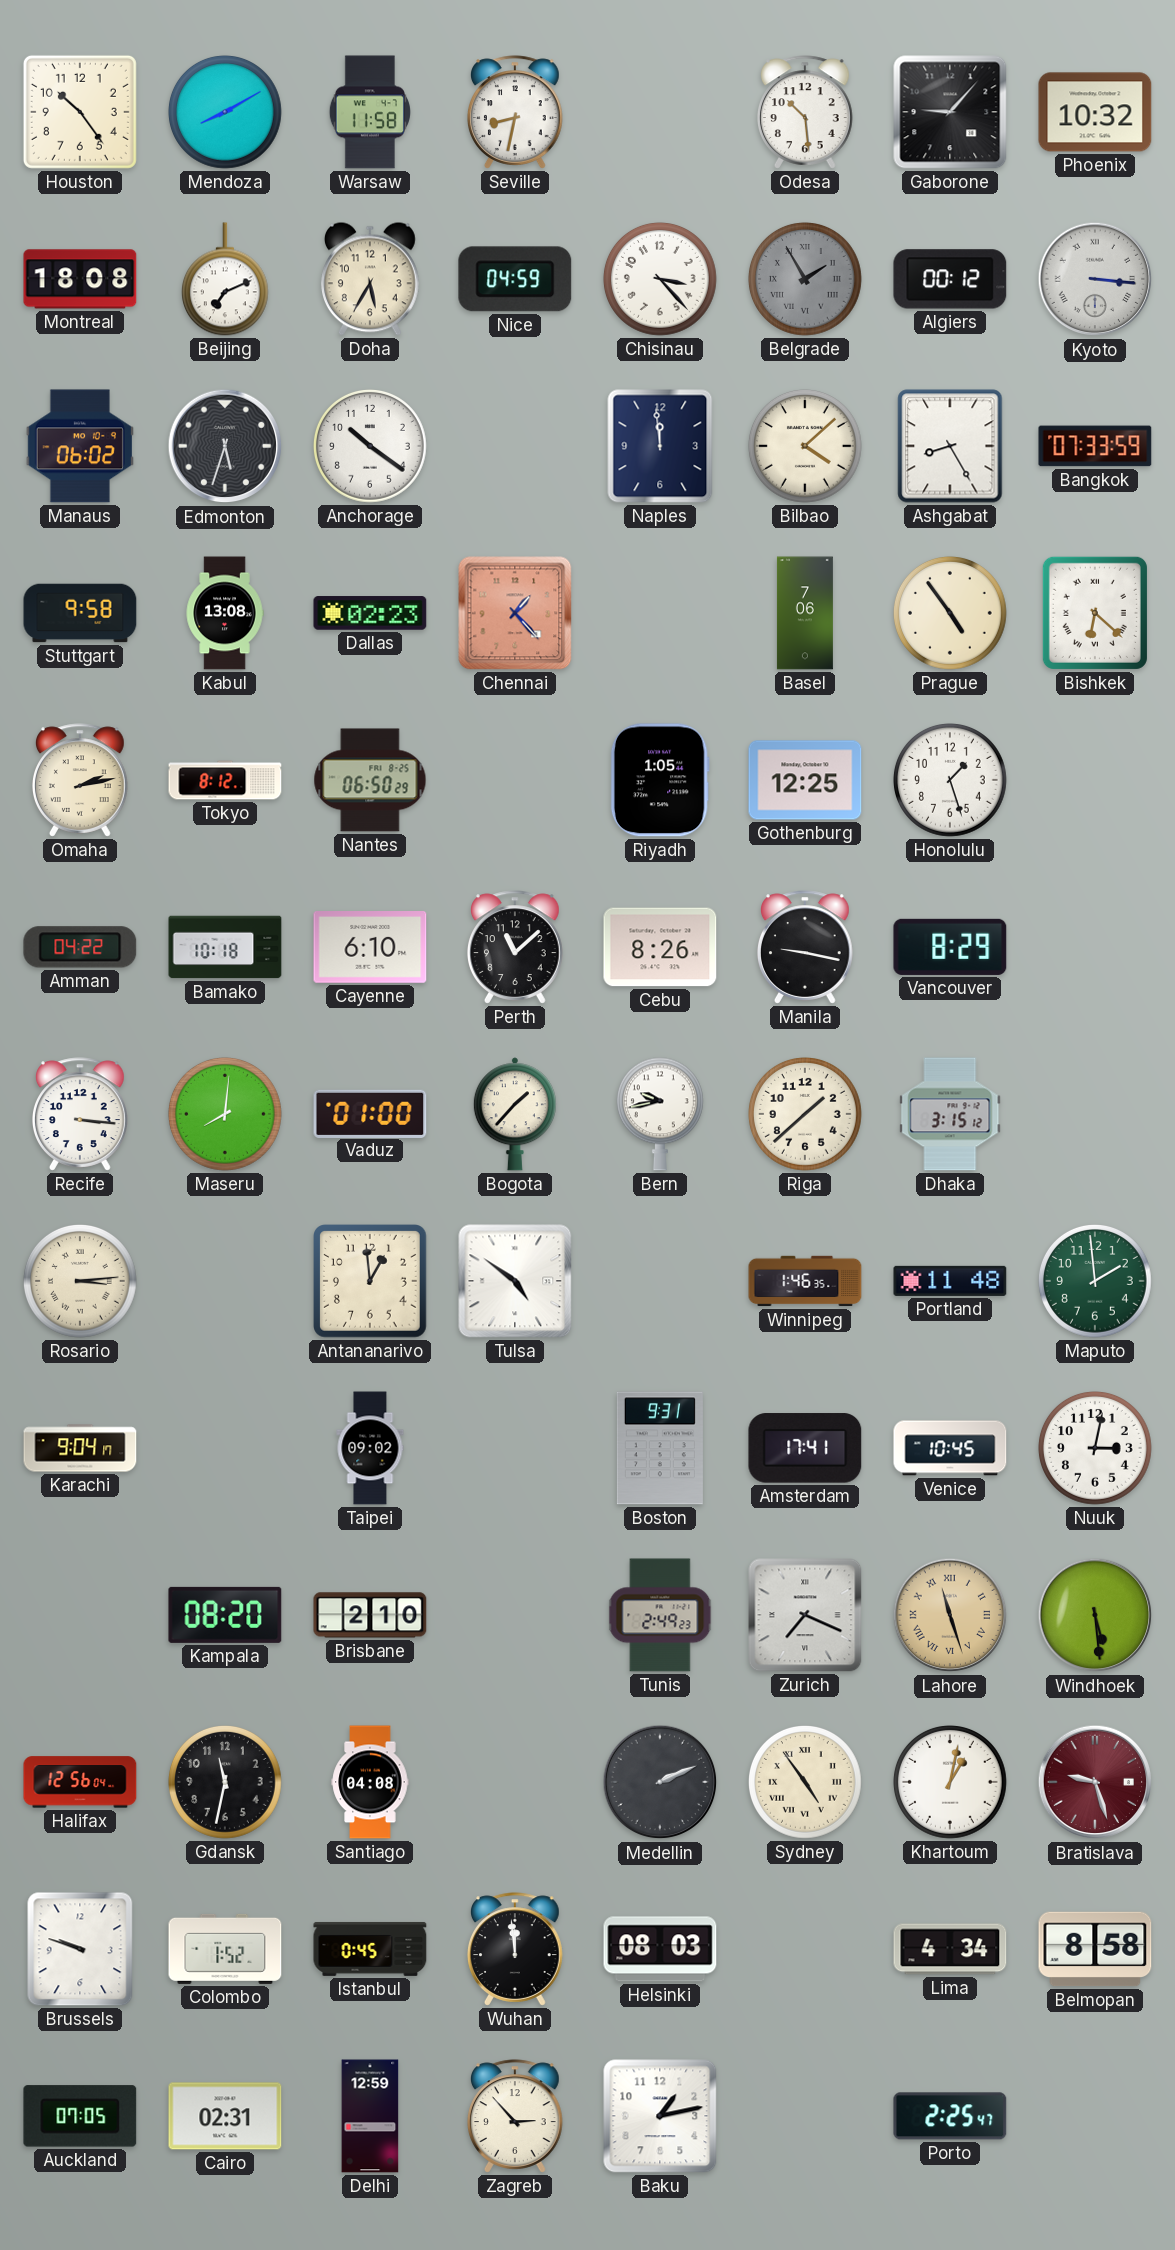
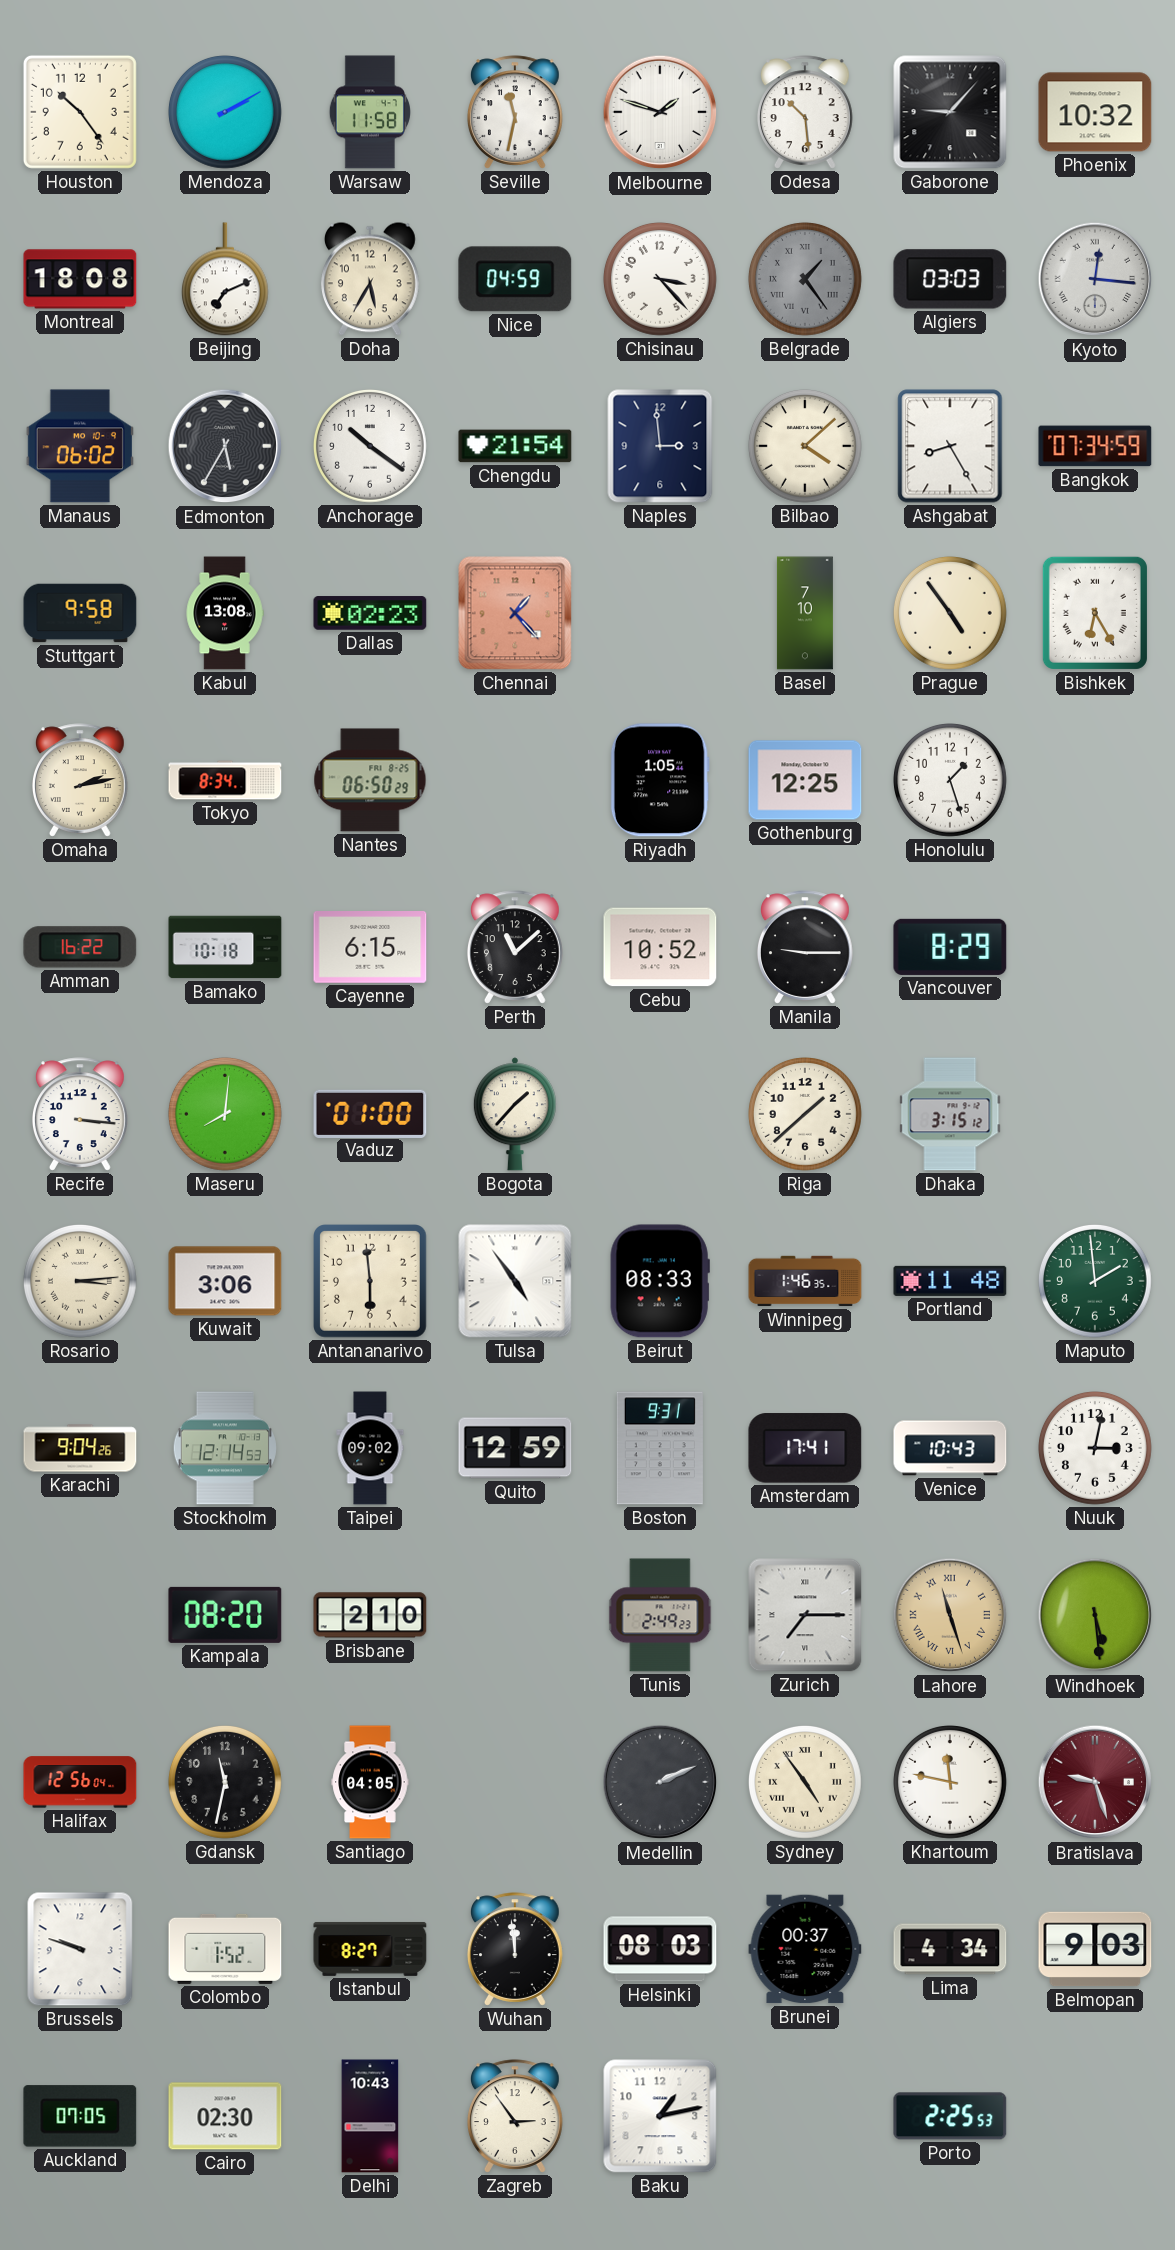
Mendoza: 8:10 -> 2:10
Seville: 8:32 -> 11:32
Melbourne: none -> 1:48
Belgrade: 1:55 -> 1:24
Algiers: 00:12 -> 03:03
Kyoto: 3:16 -> 12:16
Edmonton: 5:33 -> 5:35
Chengdu: none -> 21:54
Naples: 11:59 -> 2:59
Bangkok: 07:33 -> 07:34
Basel: 7:06 -> 7:10
Bishkek: 6:22 -> 6:25
Tokyo: 8:12 -> 8:34
Amman: 04:22 -> 16:22
Cayenne: 6:10 -> 6:15
Cebu: 8:26 -> 10:52
Manila: 9:17 -> 9:15
Bern: 9:43 -> none
Kuwait: none -> 3:06
Antananarivo: 12:59 -> 5:59
Tulsa: 4:51 -> 4:54
Beirut: none -> 08:33
Karachi: 9:04:17 -> 9:04:26
Stockholm: none -> 12:14
Quito: none -> 12:59
Venice: 10:45 -> 10:43
Zurich: 7:19 -> 7:15
Santiago: 04:08 -> 04:05
Khartoum: 1:02 -> 11:47
Istanbul: 0:45 -> 8:27
Brunei: none -> 00:37
Belmopan: 8:58 -> 9:03
Cairo: 02:31 -> 02:30
Delhi: 12:59 -> 10:43
Zagreb: 2:53 -> 2:54
Porto: 2:25:47 -> 2:25:53
